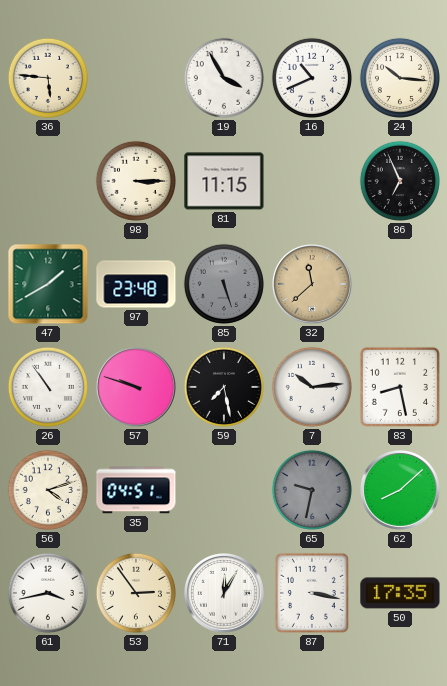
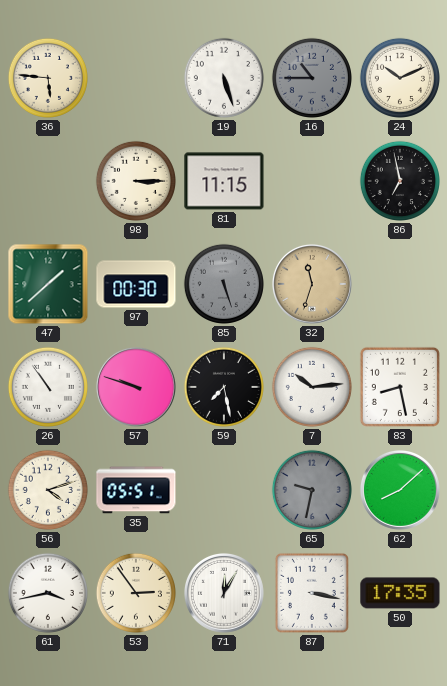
19: 3:55 -> 5:27
16: 10:41 -> 10:45
16 dial: white -> grey
24: 10:16 -> 10:11
86: 6:56 -> 6:58
47: 1:40 -> 1:38
97: 23:48 -> 00:30
32: 11:38 -> 11:33
35: 04:51 -> 05:51
